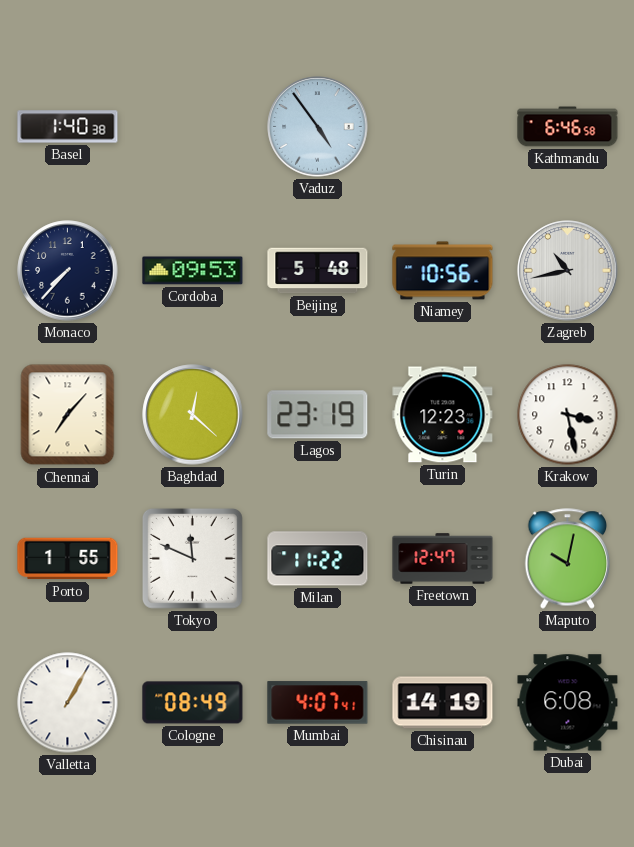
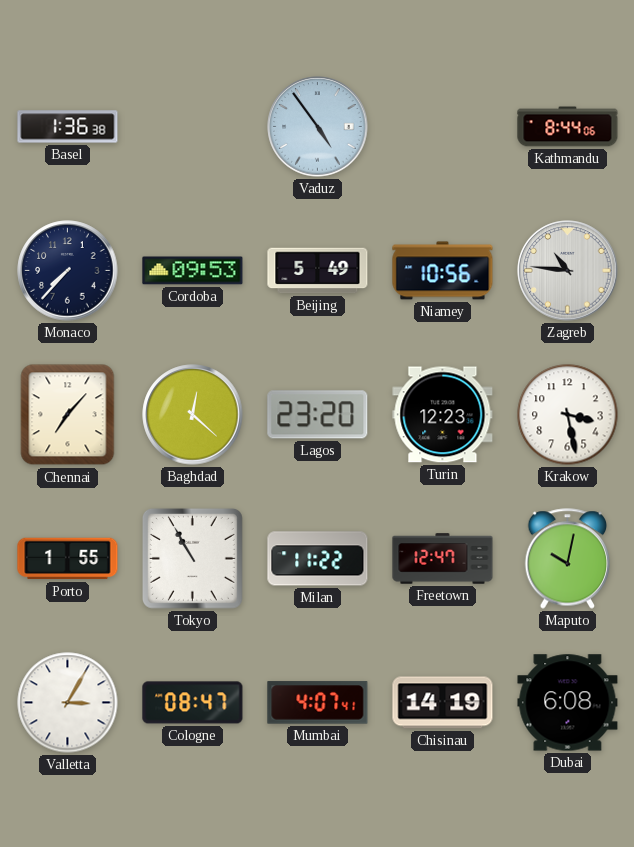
Basel: 1:40 -> 1:36
Kathmandu: 6:46 -> 8:44
Beijing: 5:48 -> 5:49
Zagreb: 10:43 -> 10:46
Lagos: 23:19 -> 23:20
Tokyo: 11:49 -> 10:55
Valletta: 1:05 -> 3:05
Cologne: 08:49 -> 08:47
